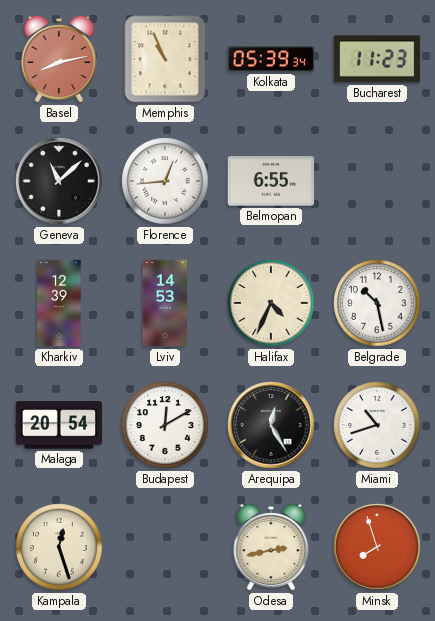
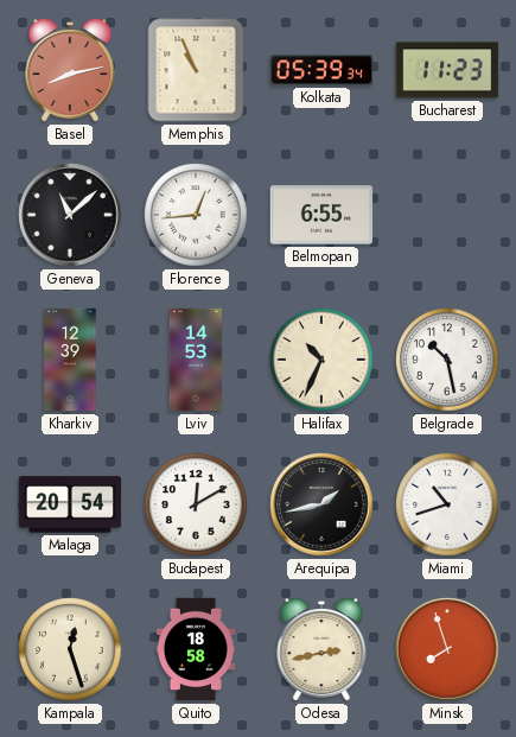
Halifax: 4:34 -> 10:34
Arequipa: 12:25 -> 1:43
Quito: none -> 18:58
